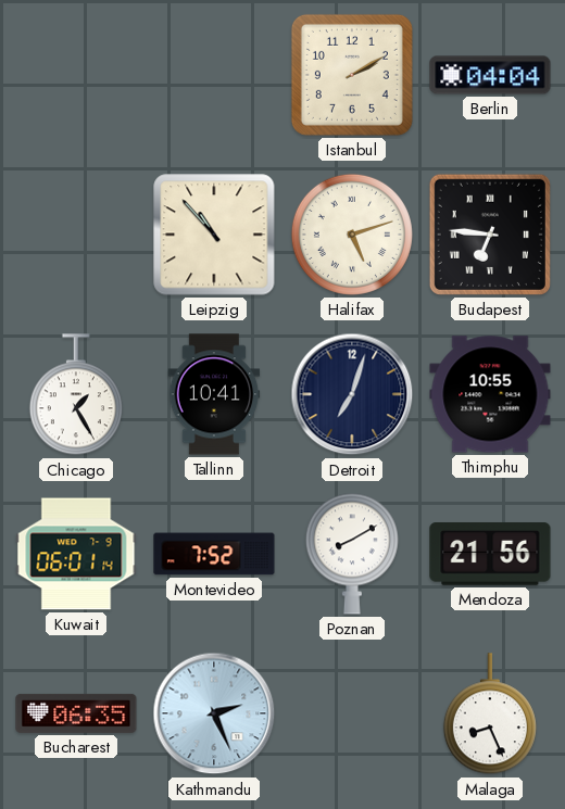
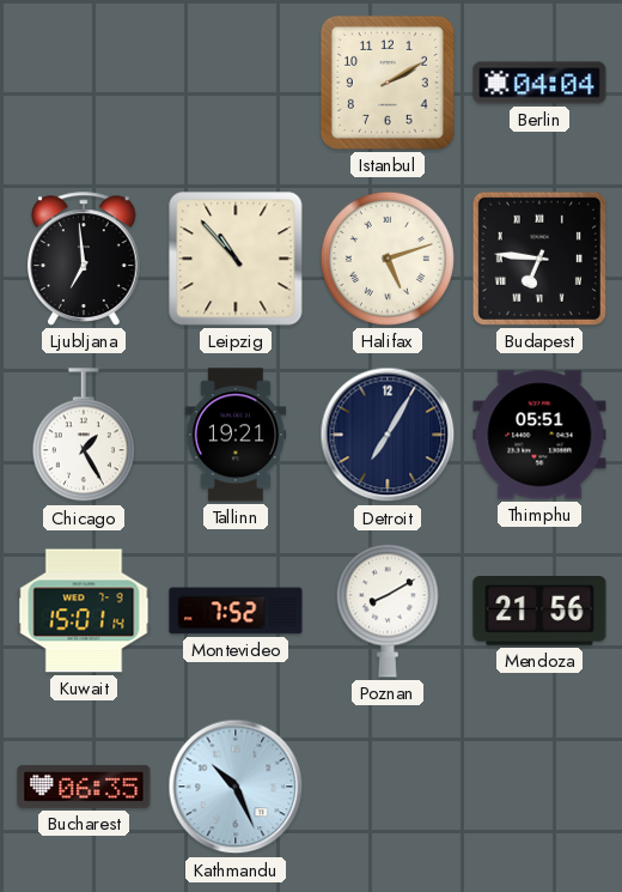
Ljubljana: none -> 6:59
Tallinn: 10:41 -> 19:21
Detroit: 7:03 -> 7:05
Thimphu: 10:55 -> 05:51
Kuwait: 06:01 -> 15:01
Kathmandu: 2:26 -> 10:26
Malaga: 8:26 -> none
